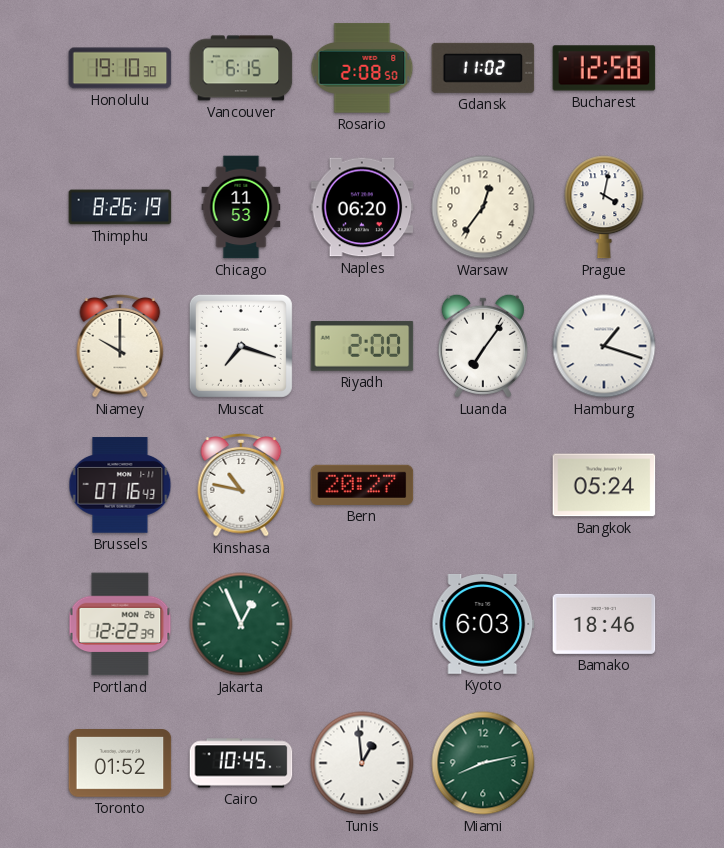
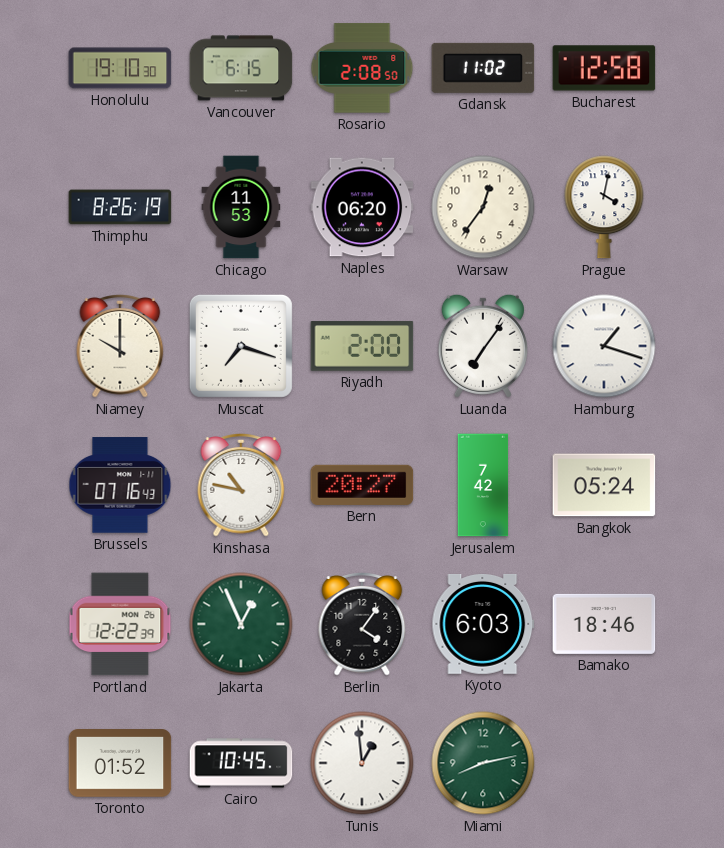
Jerusalem: none -> 7:42
Berlin: none -> 4:06
